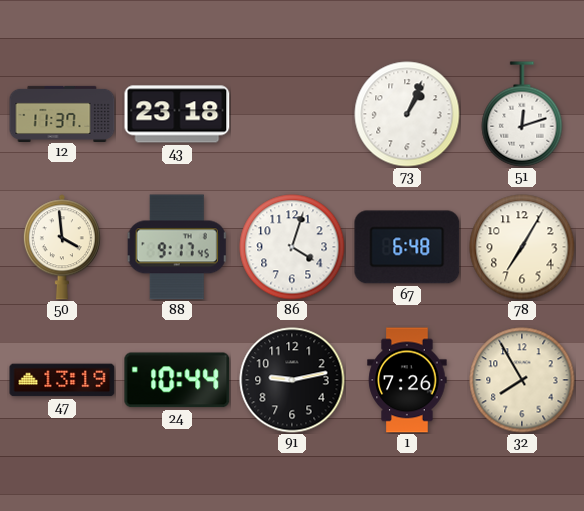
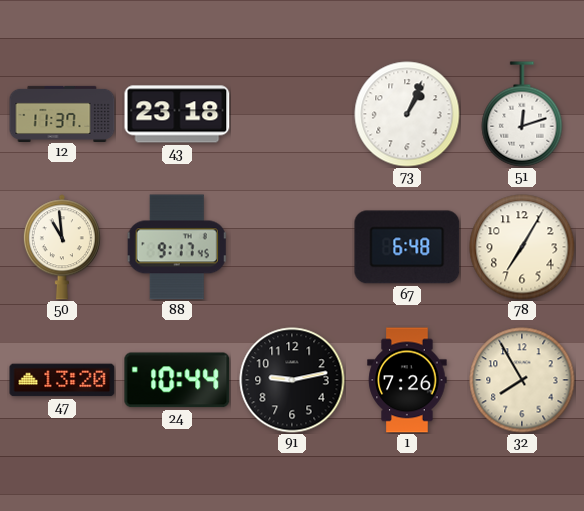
50: 3:59 -> 10:59
86: 4:03 -> none
47: 13:19 -> 13:20
